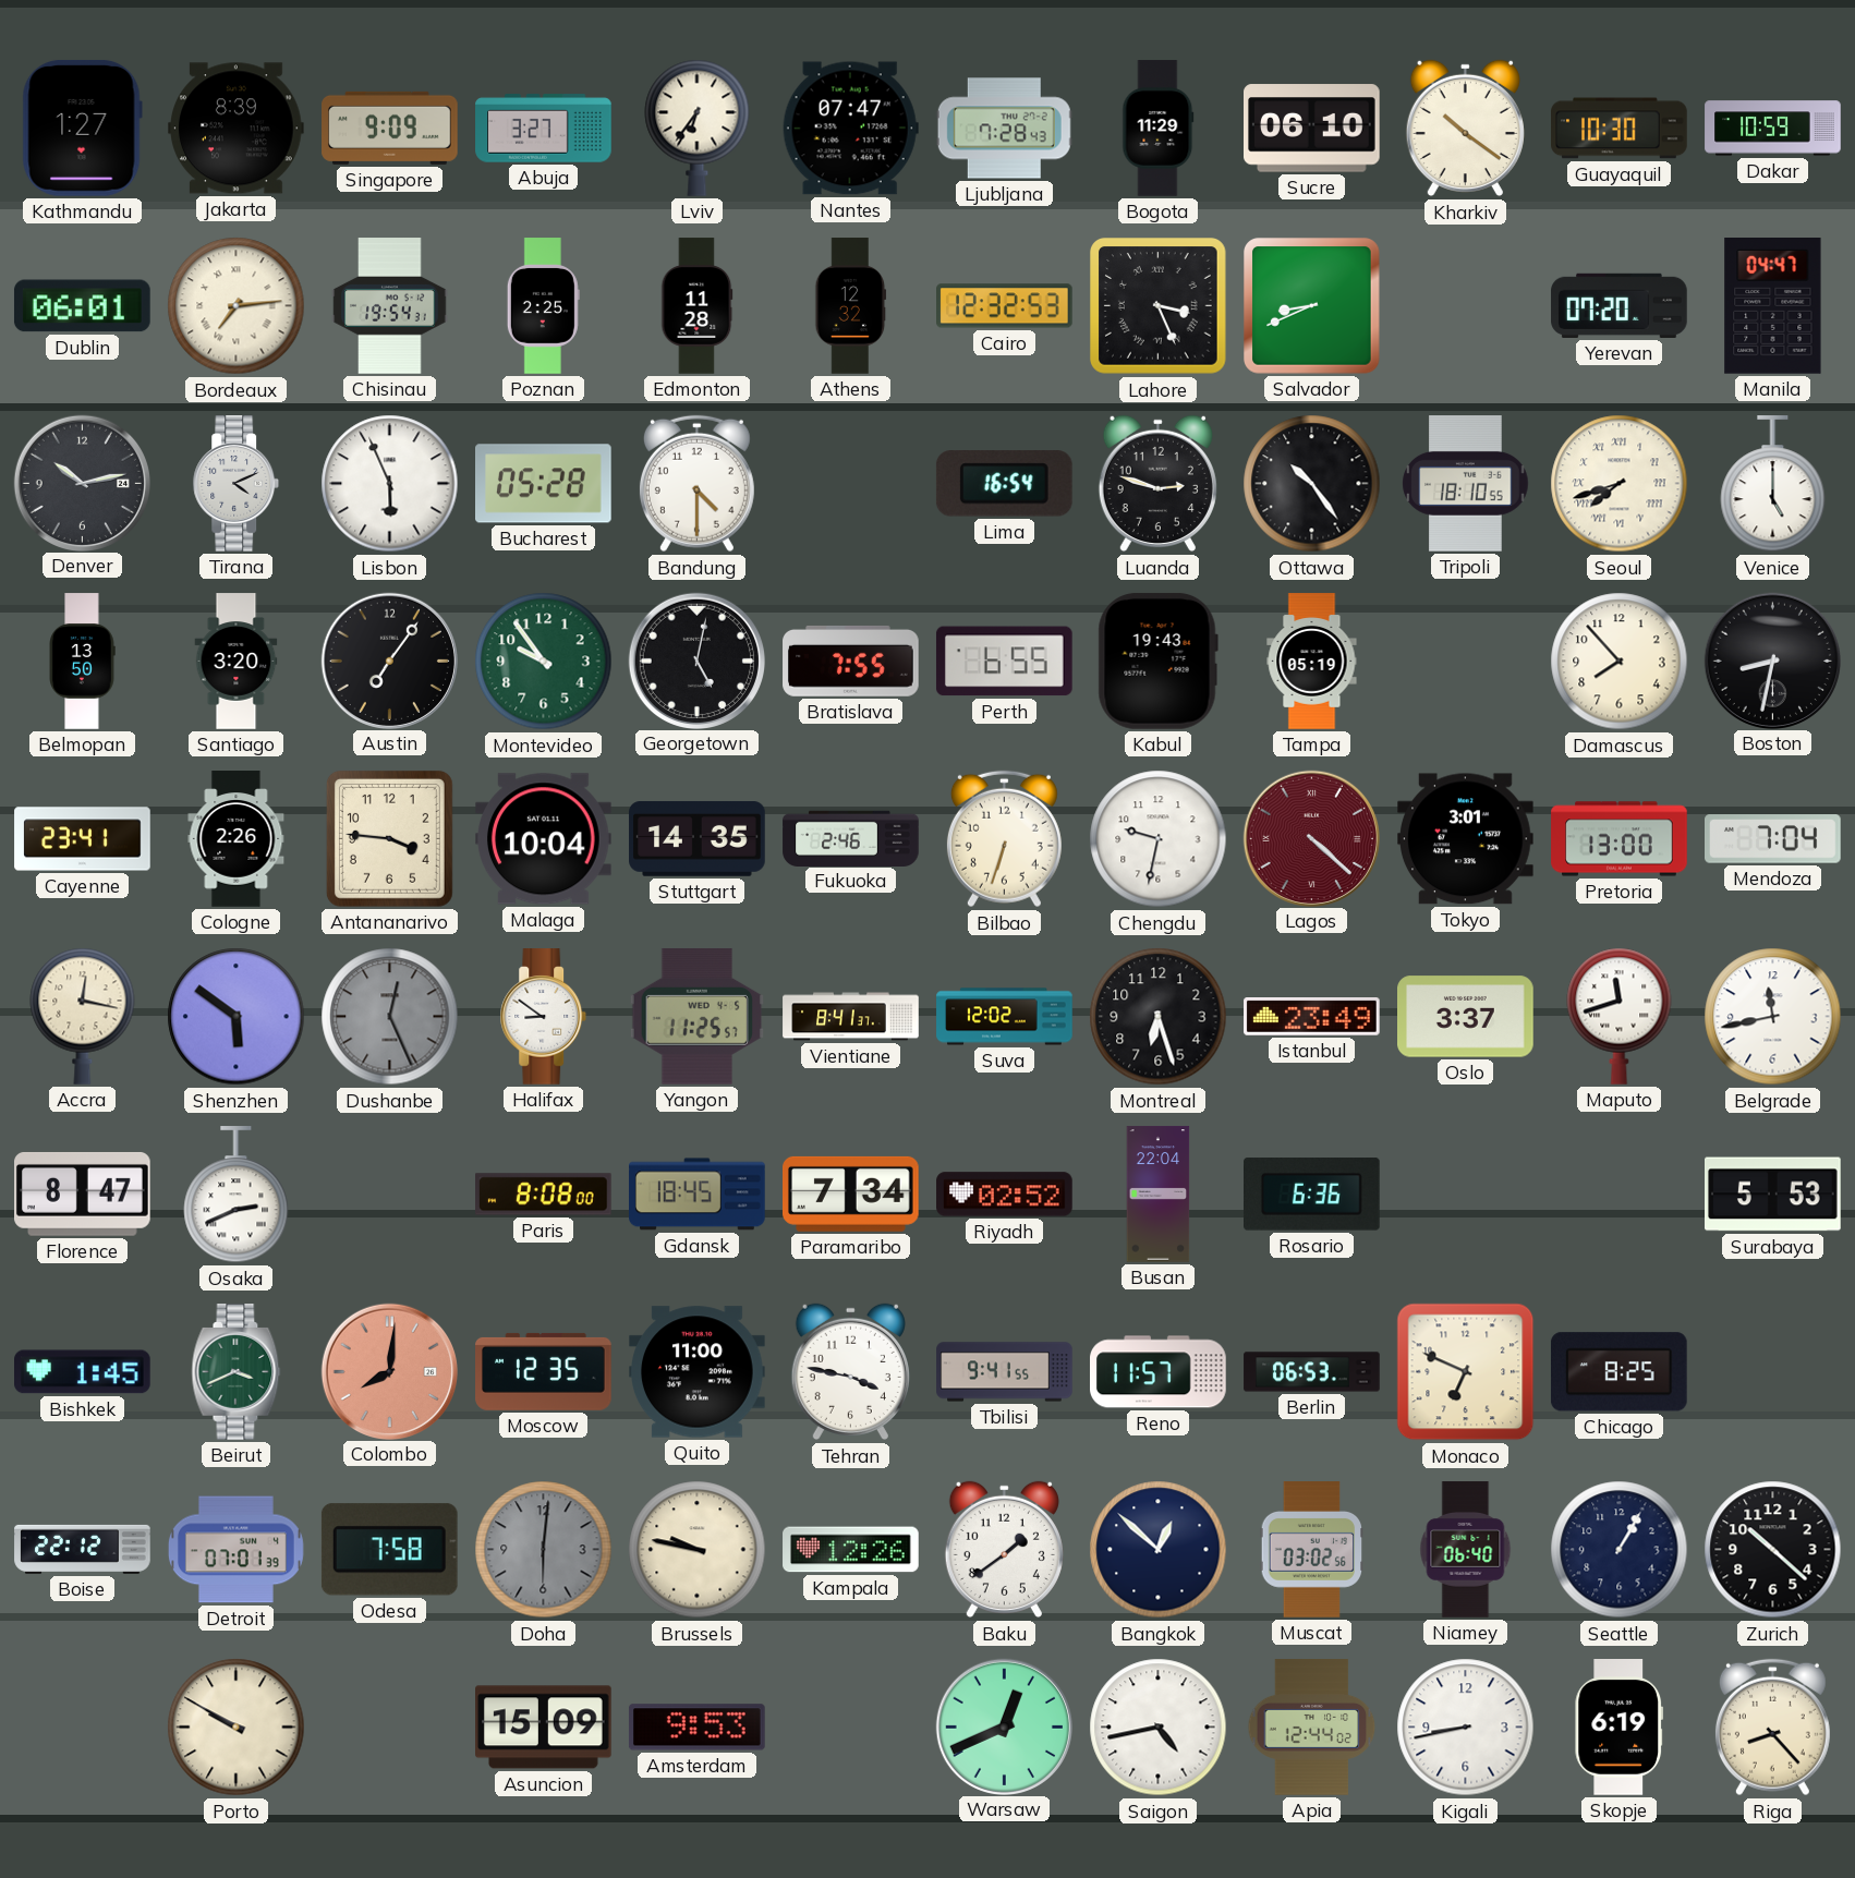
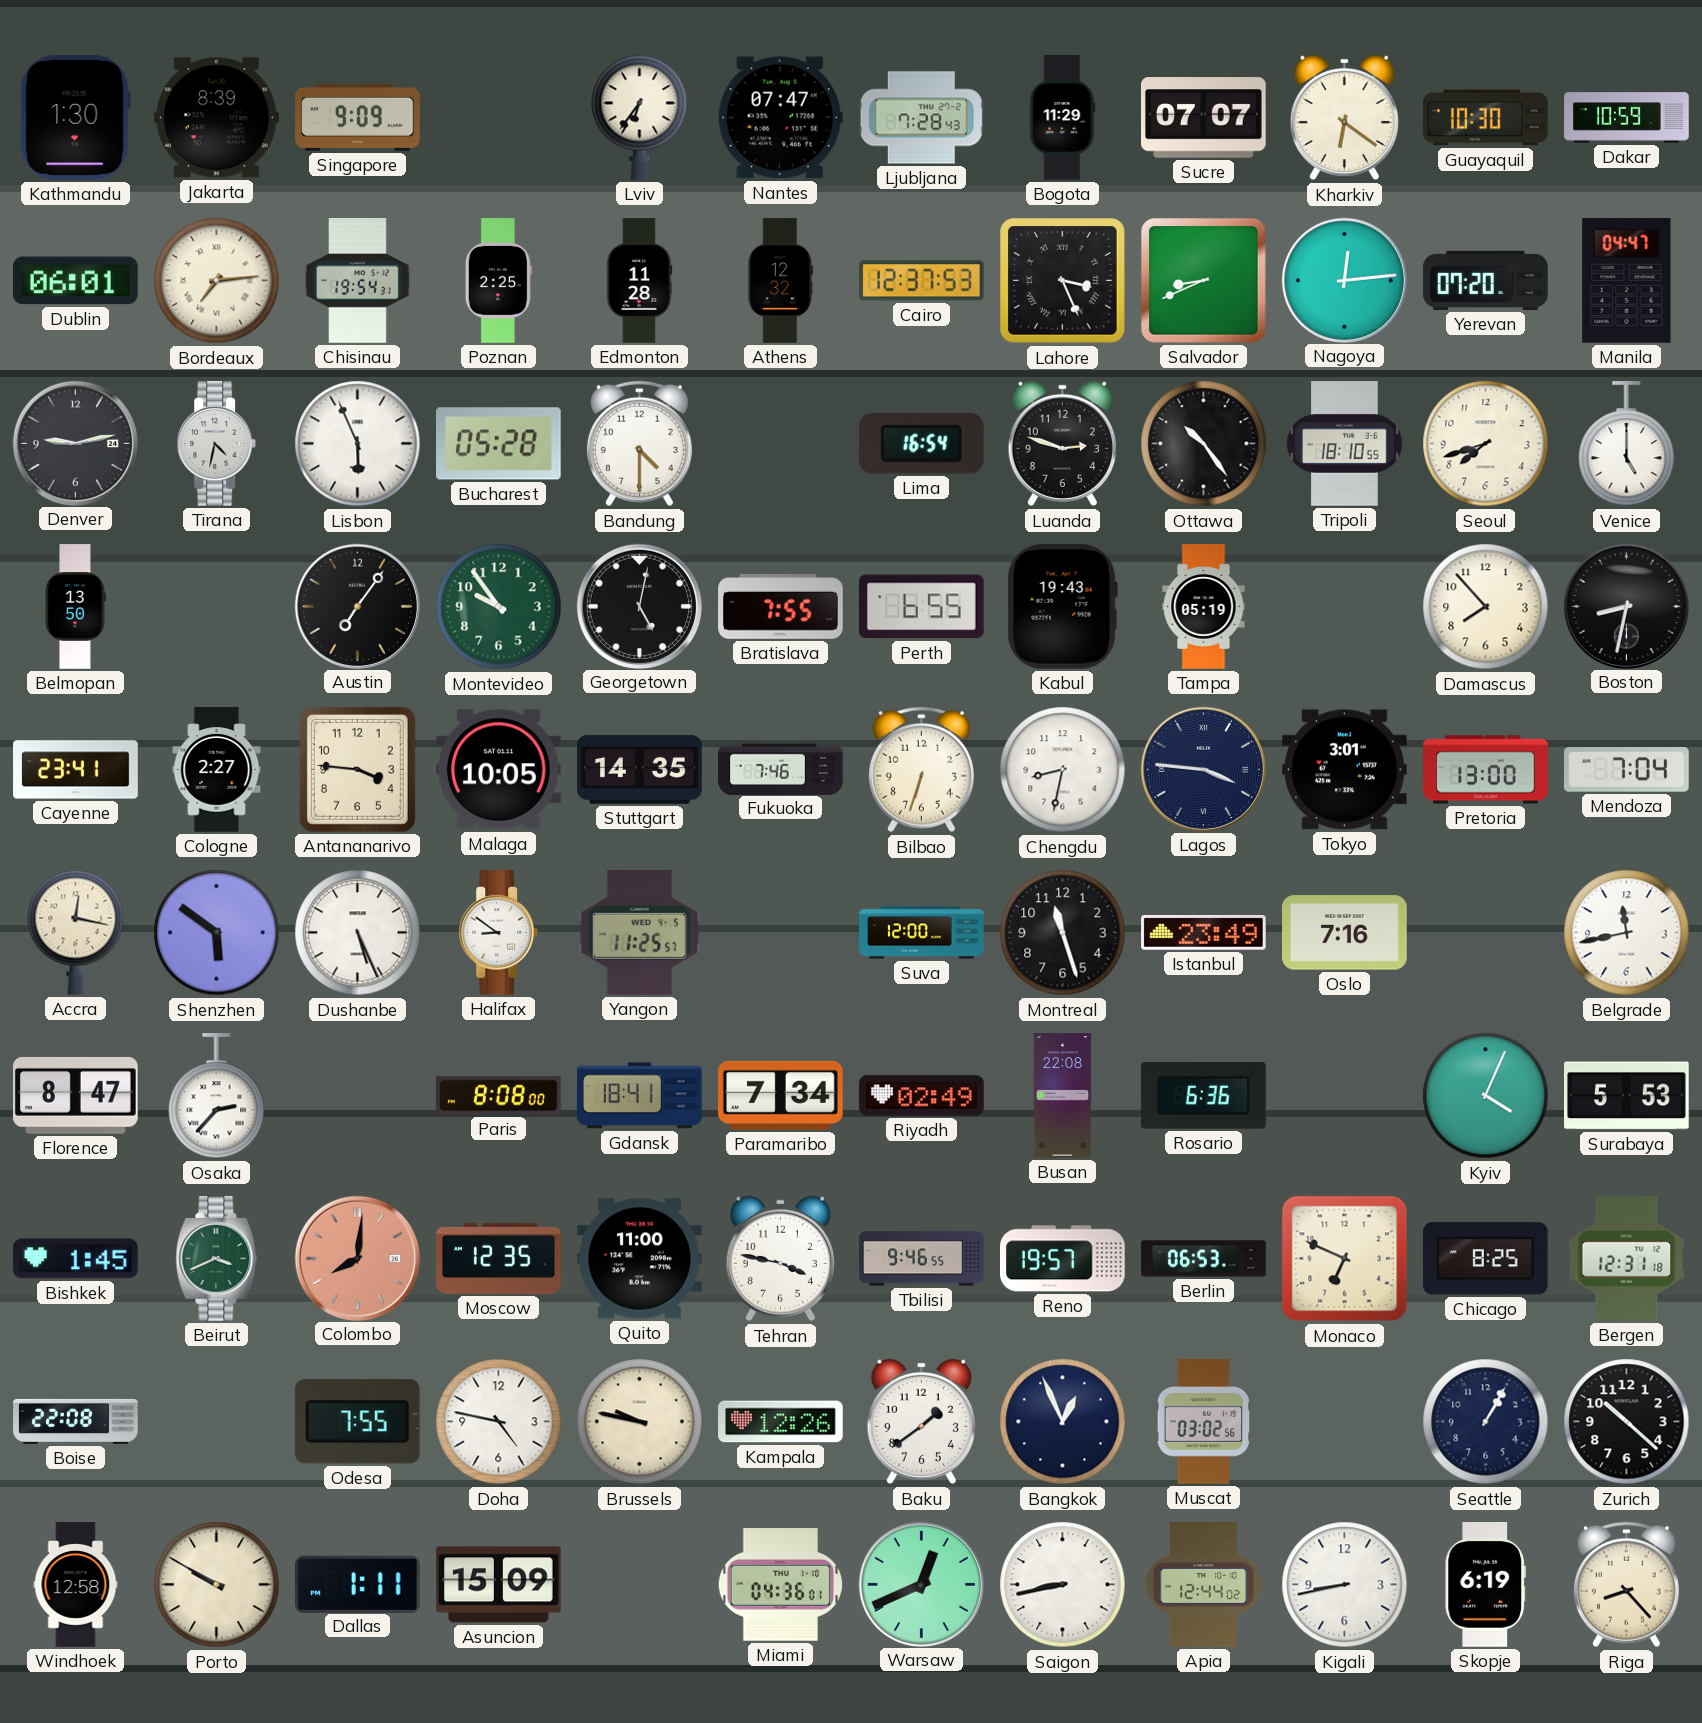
Kathmandu: 1:27 -> 1:30
Abuja: 3:27 -> none
Sucre: 06:10 -> 07:07
Kharkiv: 10:21 -> 6:21
Cairo: 12:32 -> 12:37
Nagoya: none -> 12:14
Denver: 10:13 -> 9:13
Tirana: 4:11 -> 4:32
Seoul numerals: Roman -> Arabic
Santiago: 3:20 -> none
Cologne: 2:26 -> 2:27
Malaga: 10:04 -> 10:05
Fukuoka: 2:46 -> 7:46
Chengdu: 9:32 -> 8:32
Lagos: 4:22 -> 3:46
Lagos dial: burgundy -> navy
Dushanbe: 12:26 -> 5:26
Dushanbe dial: grey -> white
Vientiane: 8:41 -> none
Suva: 12:02 -> 12:00
Montreal: 6:27 -> 11:27
Oslo: 3:37 -> 7:16
Maputo: 11:42 -> none
Osaka: 2:41 -> 2:37
Gdansk: 18:45 -> 18:41
Riyadh: 02:52 -> 02:49
Busan: 22:04 -> 22:08
Kyiv: none -> 4:04
Tbilisi: 9:41 -> 9:46
Reno: 11:57 -> 19:57
Bergen: none -> 12:31
Boise: 22:12 -> 22:08
Detroit: 07:01 -> none
Odesa: 7:58 -> 7:55
Doha: 6:01 -> 4:47
Doha dial: grey -> white
Bangkok: 12:52 -> 12:56
Niamey: 06:40 -> none
Windhoek: none -> 12:58
Dallas: none -> 1:11
Amsterdam: 9:53 -> none
Miami: none -> 04:36
Saigon: 4:43 -> 8:43
